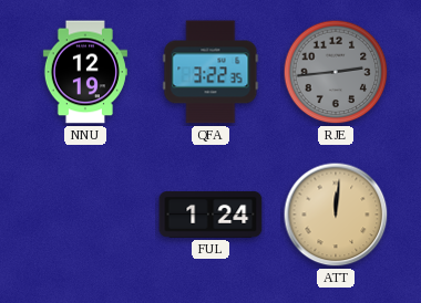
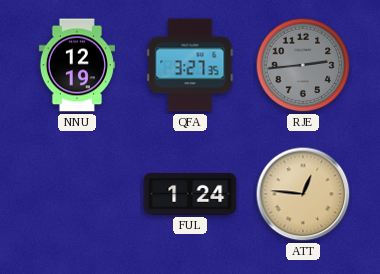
QFA: 3:22 -> 3:27
ATT: 12:01 -> 12:46
